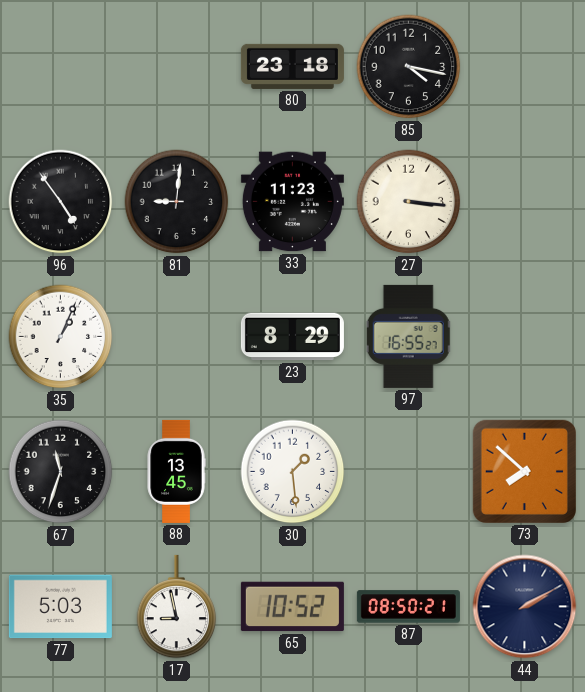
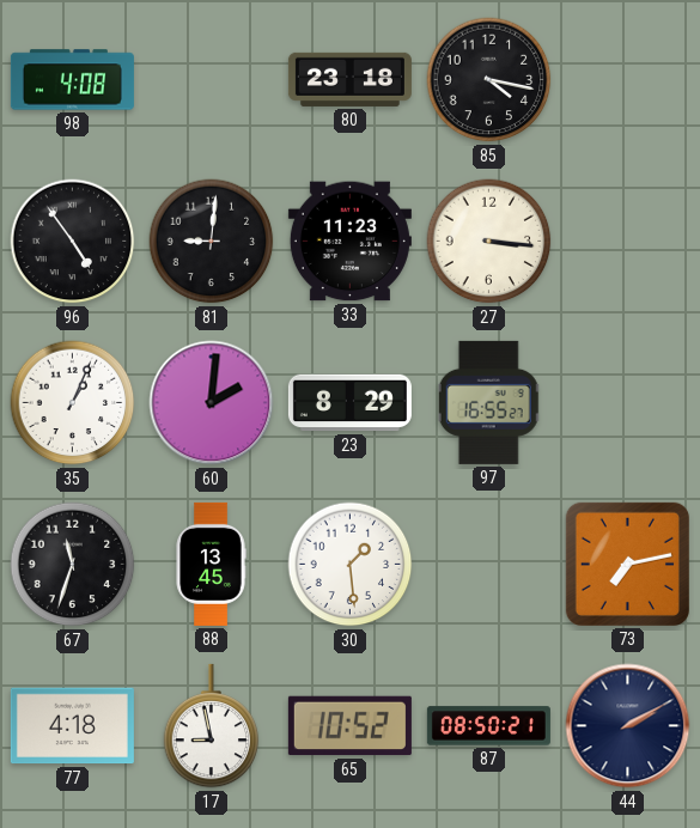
98: none -> 4:08
60: none -> 2:01
73: 7:52 -> 7:13
77: 5:03 -> 4:18
